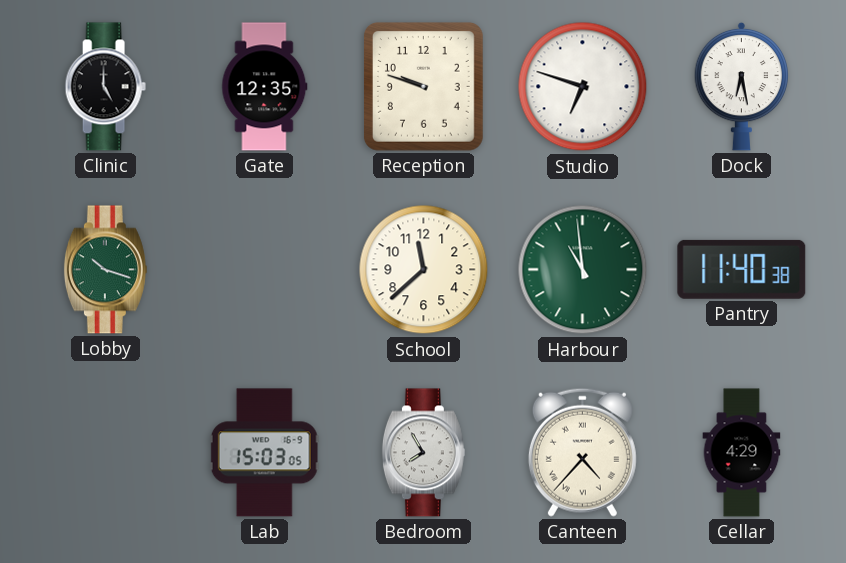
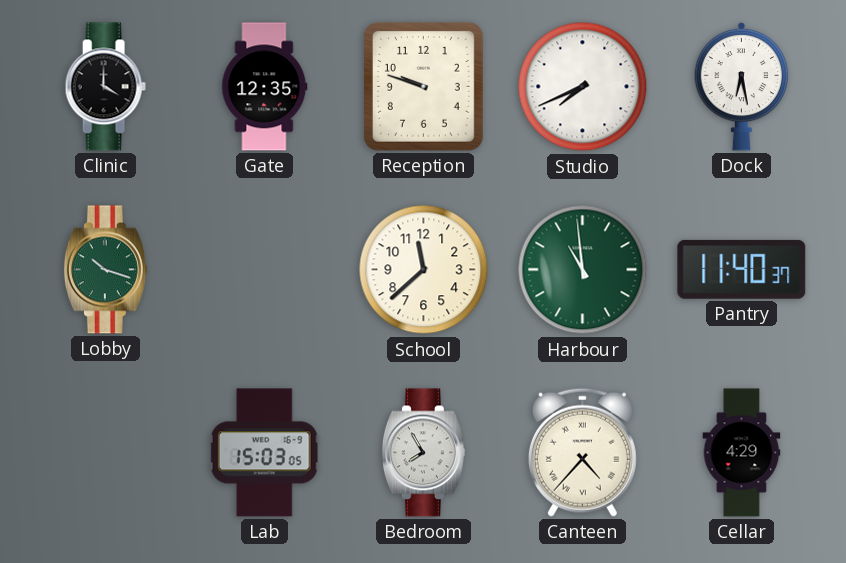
Clinic: 5:00 -> 4:00
Studio: 6:48 -> 7:41
Pantry: 11:40:38 -> 11:40:37
